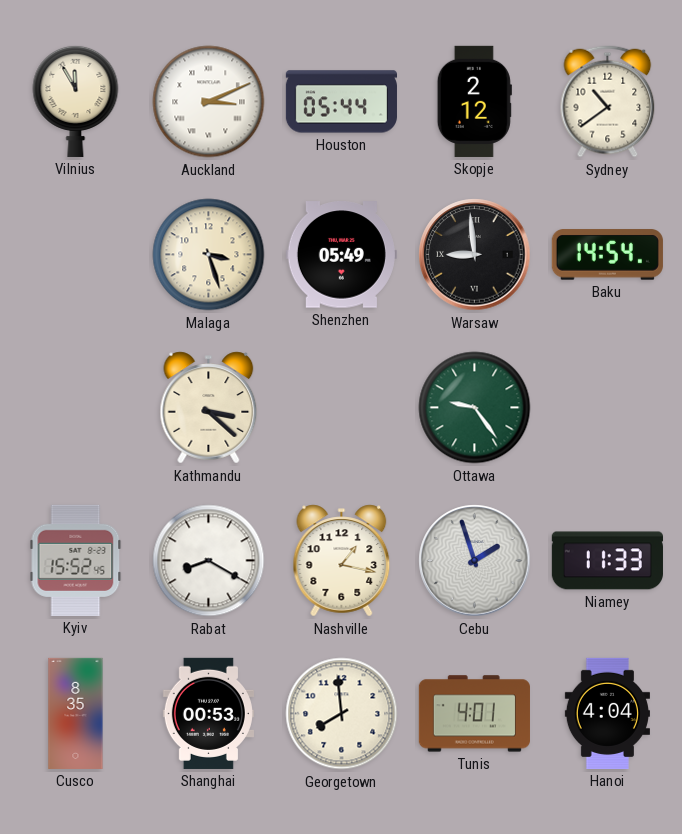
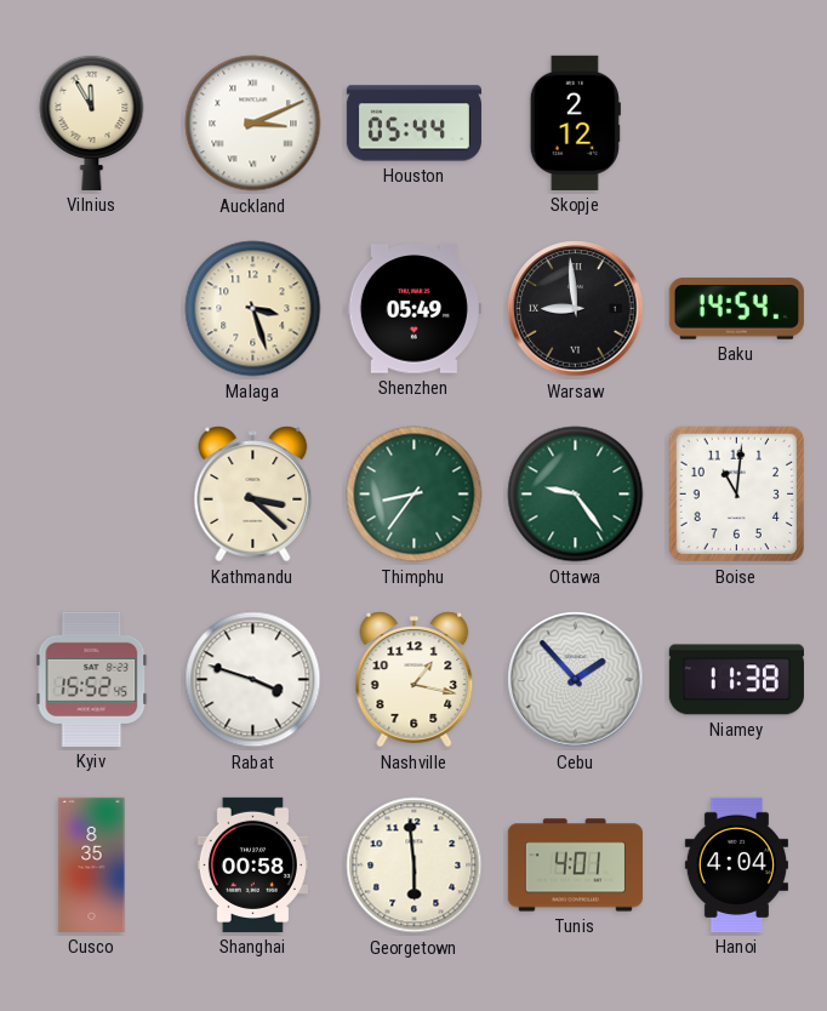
Sydney: 10:39 -> none
Thimphu: none -> 8:36
Boise: none -> 11:01
Rabat: 8:20 -> 3:48
Cebu: 1:57 -> 1:53
Niamey: 11:33 -> 11:38
Shanghai: 00:53 -> 00:58
Georgetown: 7:59 -> 5:59
